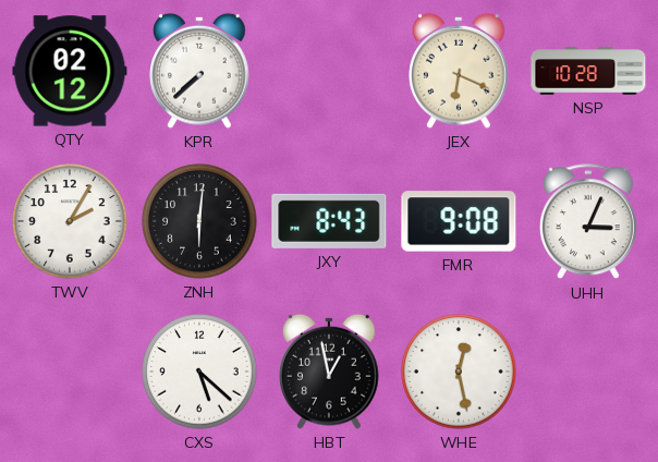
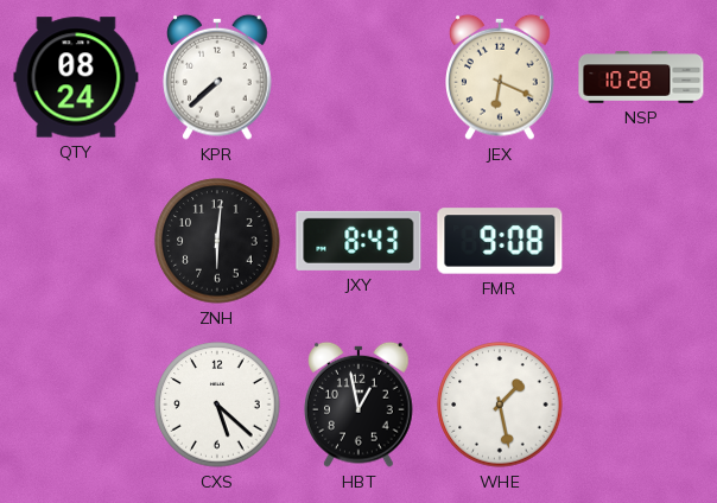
QTY: 02:12 -> 08:24
TWV: 2:05 -> none
UHH: 3:04 -> none
WHE: 12:28 -> 1:28
